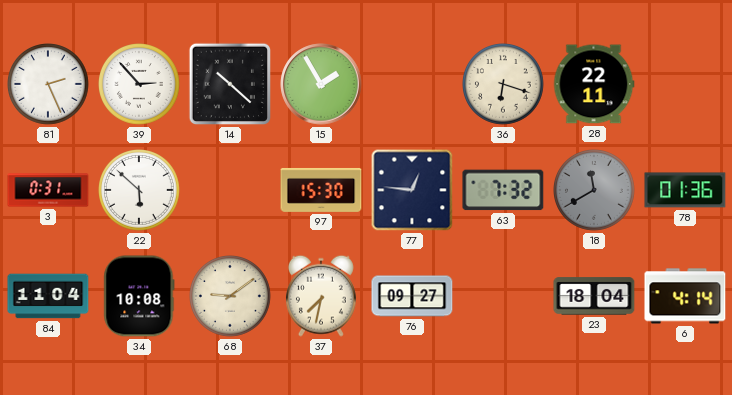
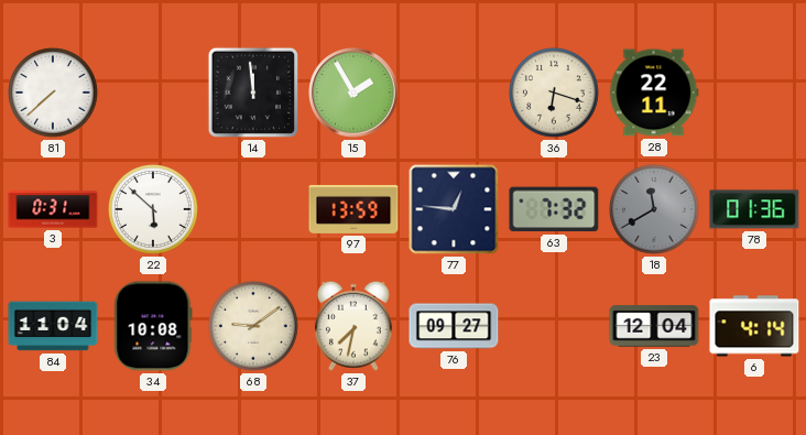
81: 2:26 -> 7:38
39: 2:53 -> none
14: 10:22 -> 11:59
97: 15:30 -> 13:59
23: 18:04 -> 12:04
